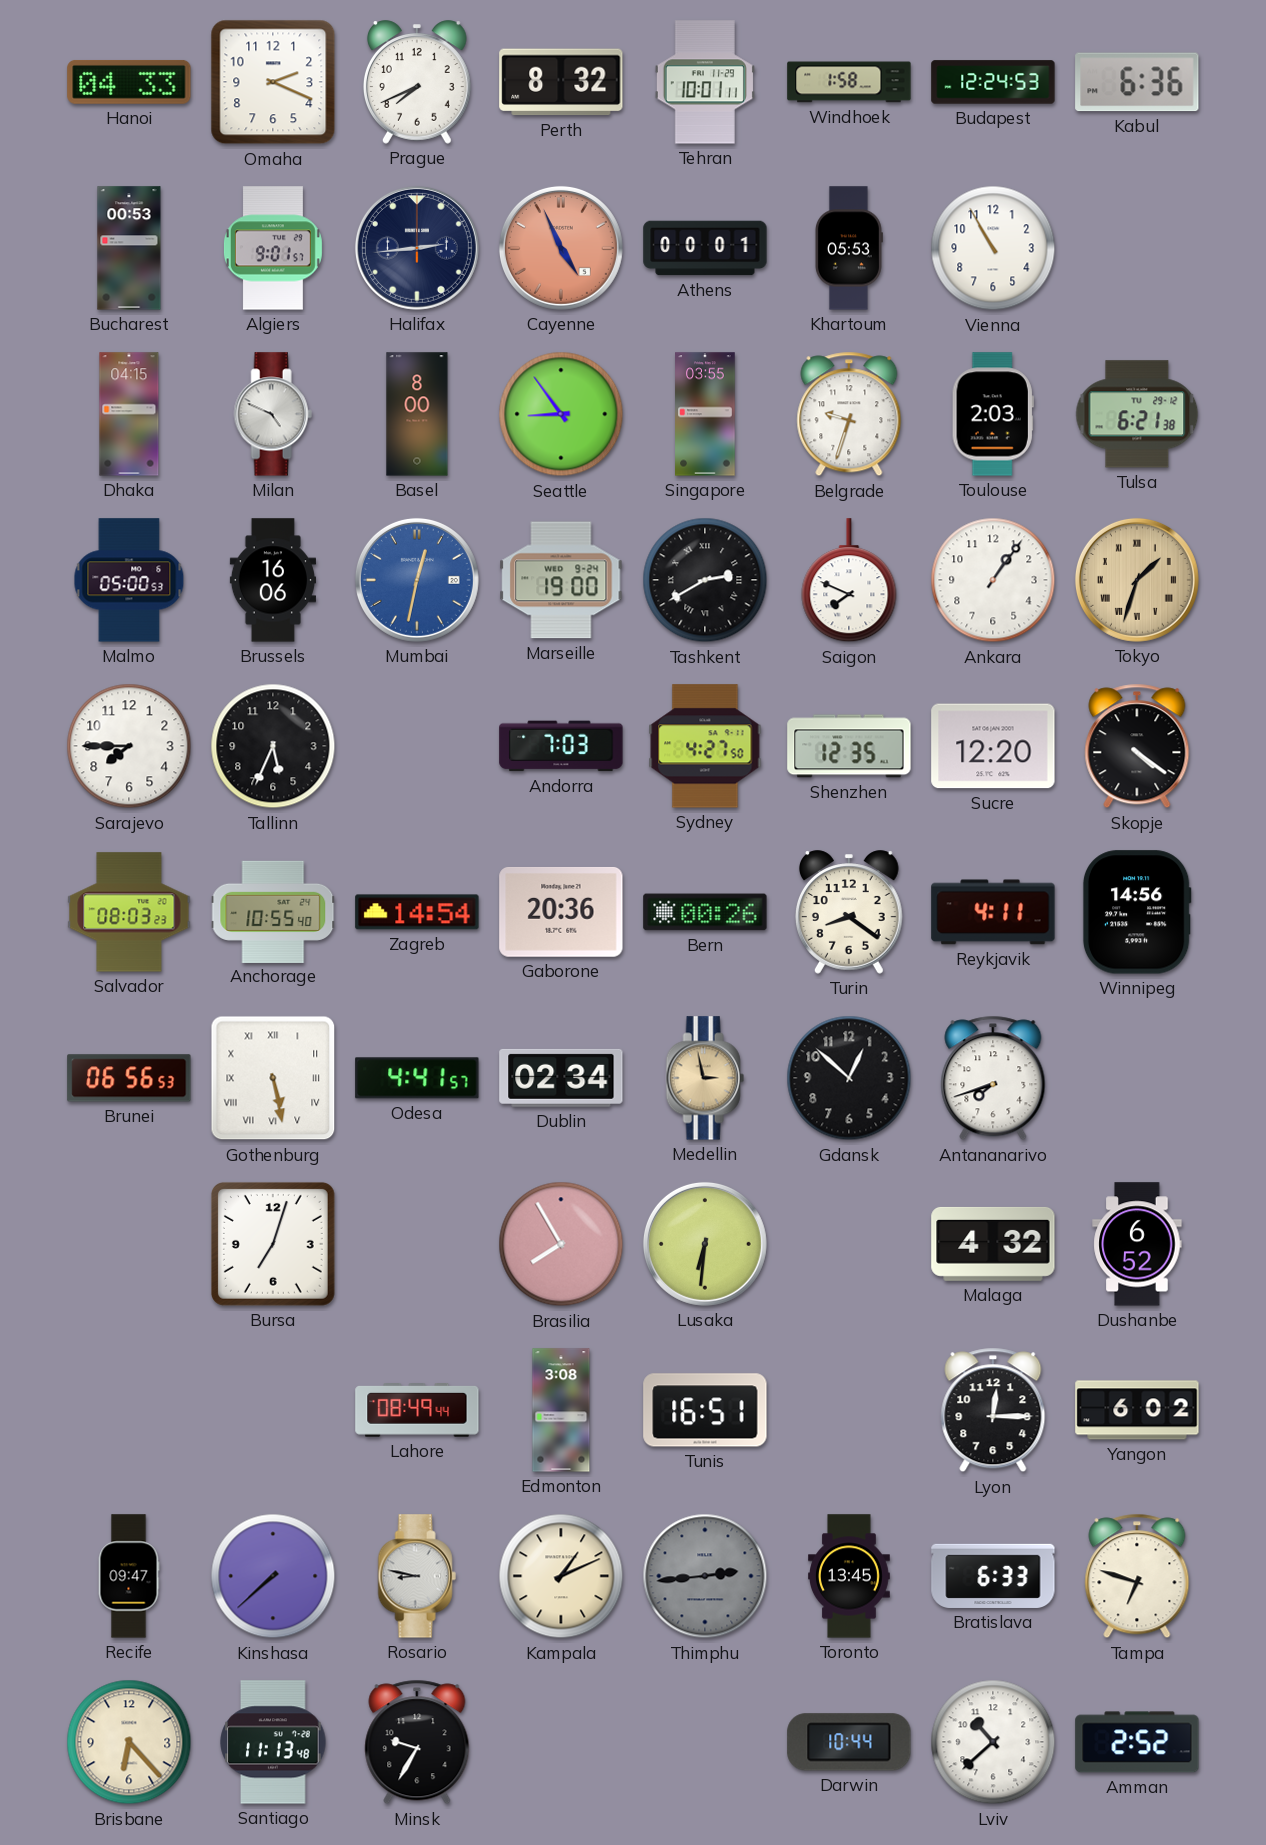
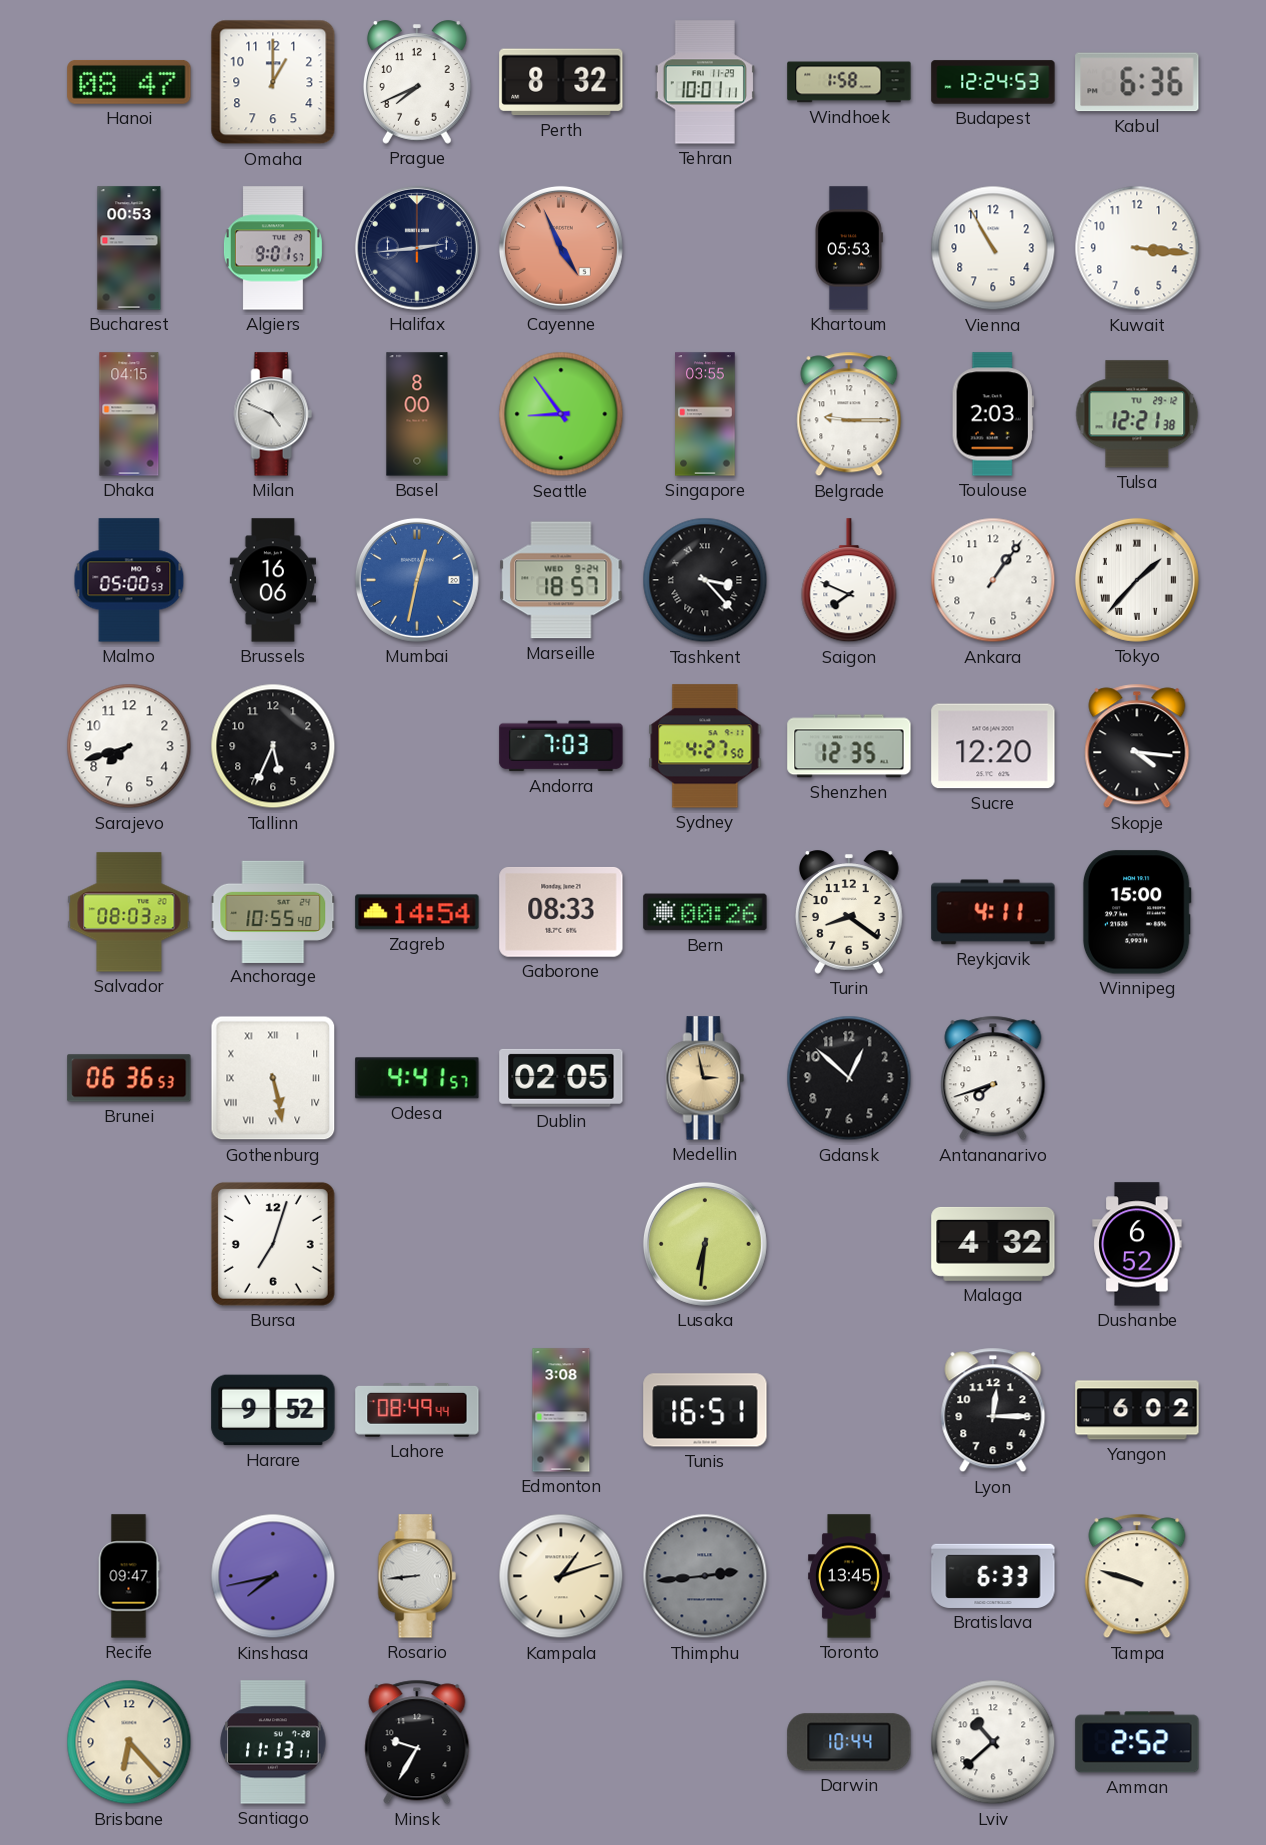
Hanoi: 04:33 -> 08:47
Omaha: 2:19 -> 1:00
Athens: 00:01 -> none
Kuwait: none -> 3:16
Belgrade: 9:33 -> 9:15
Tulsa: 6:21 -> 12:21
Marseille: 19:00 -> 18:57
Tashkent: 2:40 -> 3:23
Tokyo: 1:33 -> 1:37
Tokyo dial: champagne -> white
Sarajevo: 7:45 -> 7:42
Skopje: 4:21 -> 4:16
Gaborone: 20:36 -> 08:33
Winnipeg: 14:56 -> 15:00
Brunei: 06:56 -> 06:36
Dublin: 02:34 -> 02:05
Brasilia: 7:55 -> none
Harare: none -> 9:52
Kinshasa: 7:38 -> 7:43
Rosario: 8:47 -> 8:44
Kampala: 1:11 -> 1:12
Tampa: 6:48 -> 9:48
Santiago: 11:13:48 -> 11:13:11
